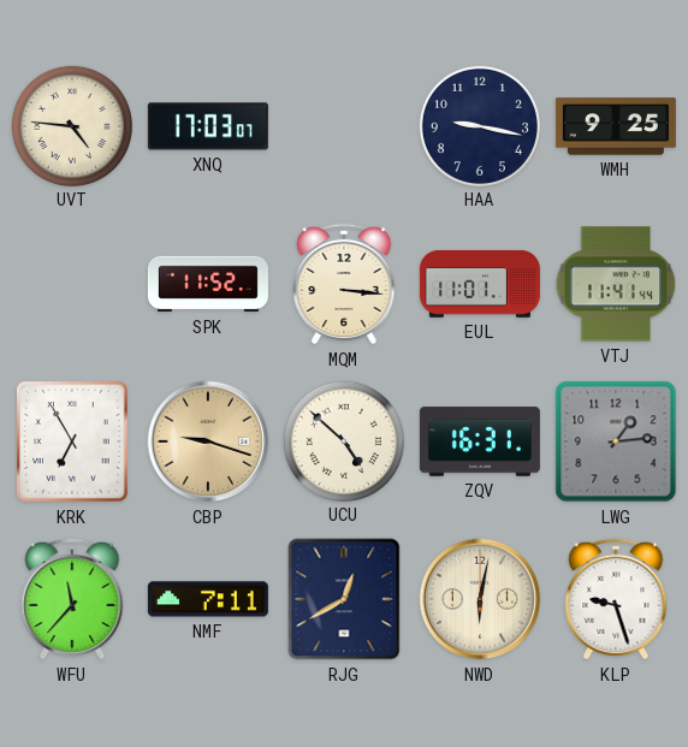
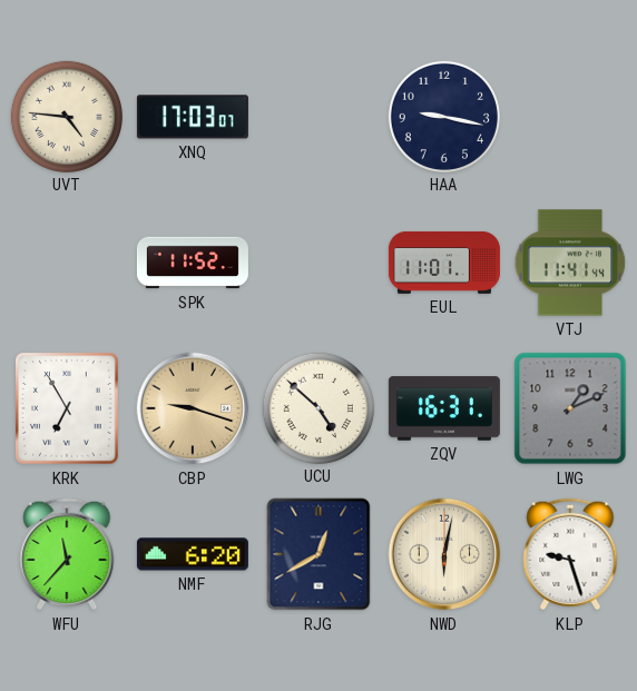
WMH: 9:25 -> none
MQM: 3:16 -> none
LWG: 1:14 -> 1:11
NMF: 7:11 -> 6:20
